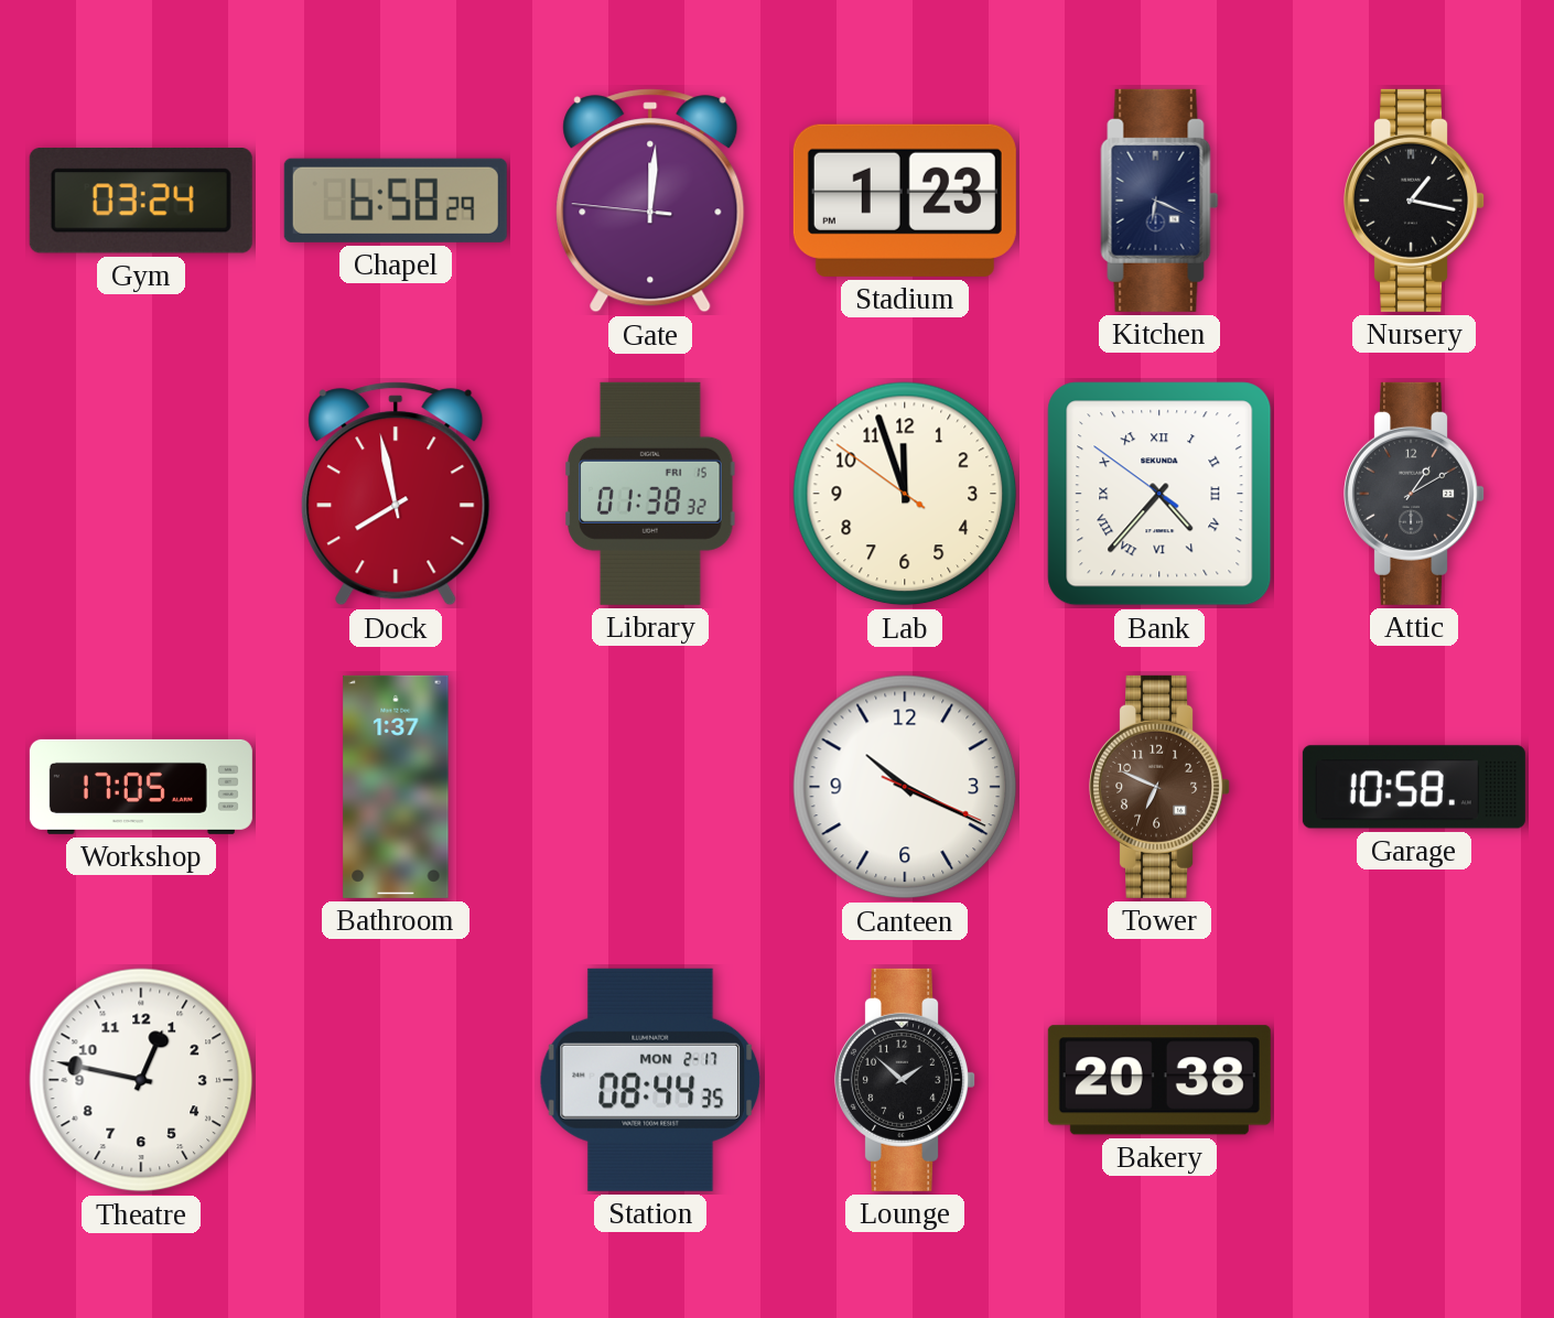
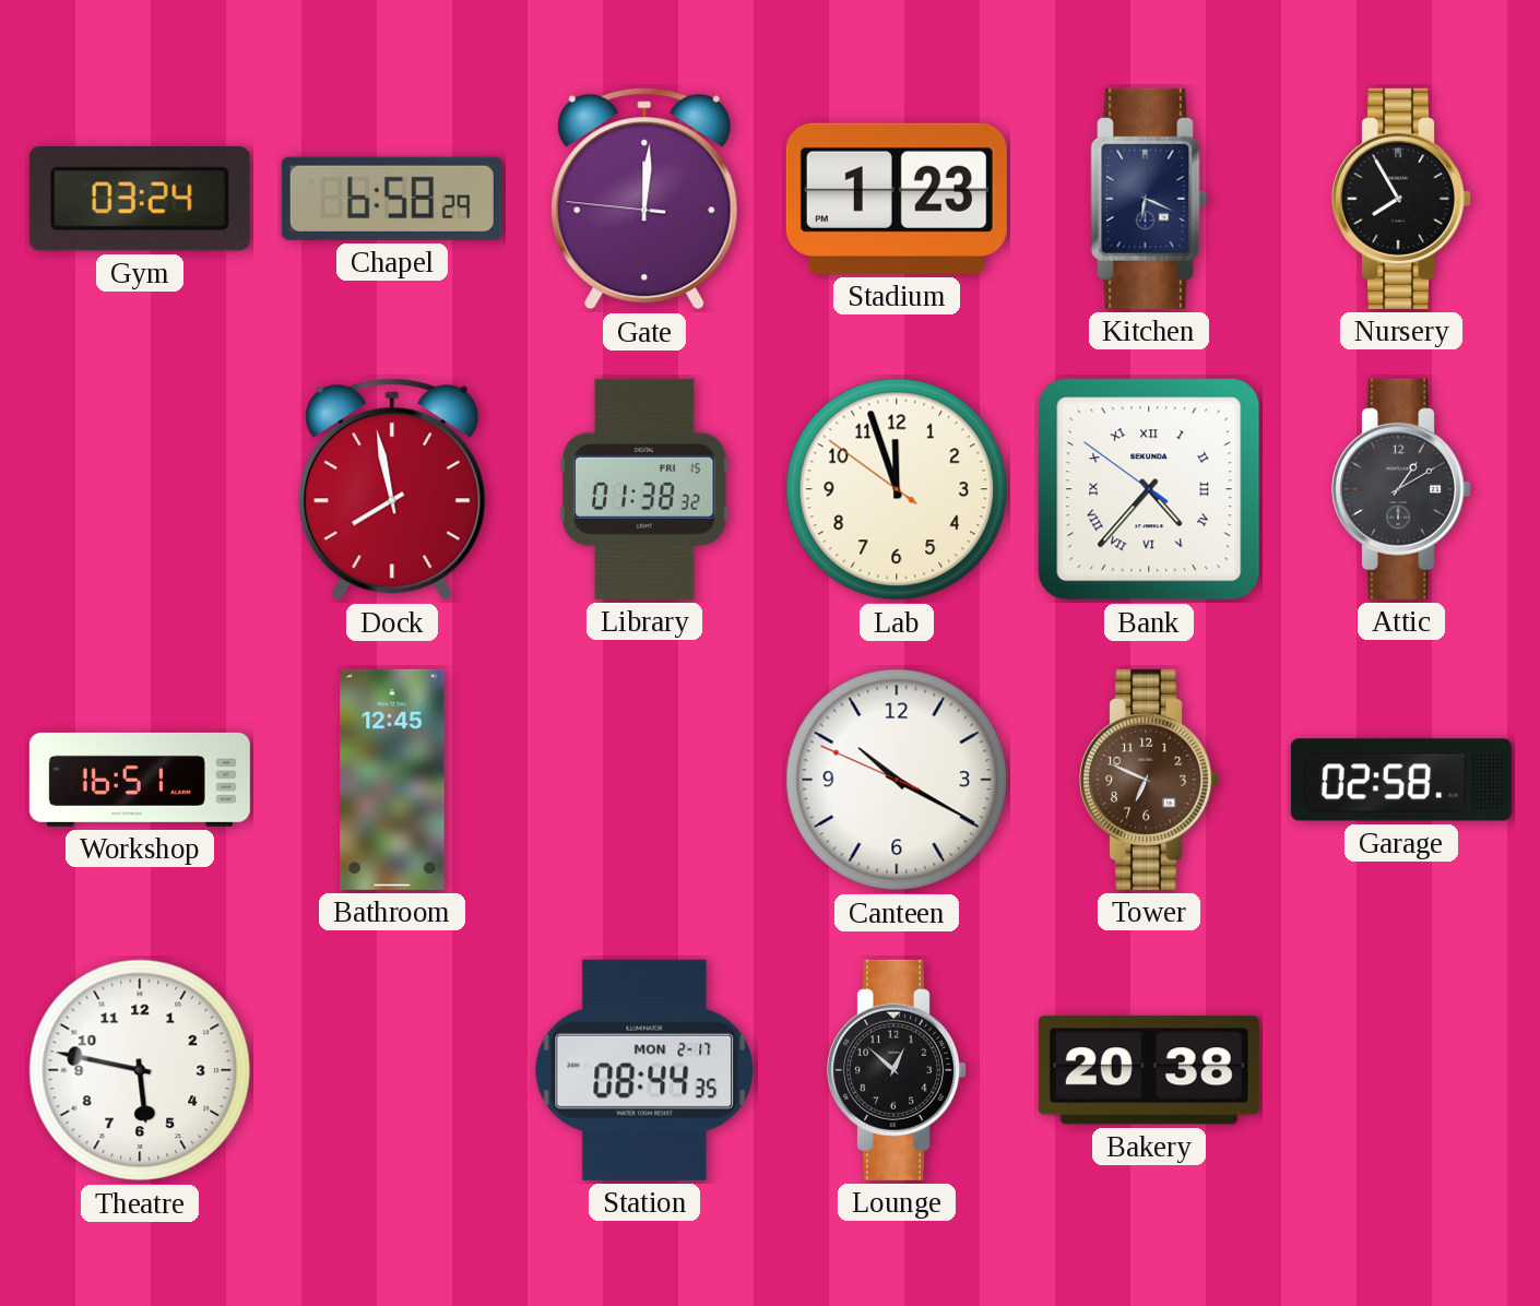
Nursery: 1:17 -> 7:55
Workshop: 17:05 -> 16:51
Bathroom: 1:37 -> 12:45
Canteen: 10:19:19 -> 10:19:49
Garage: 10:58 -> 02:58
Theatre: 12:47 -> 5:47
Lounge: 1:52 -> 12:52
